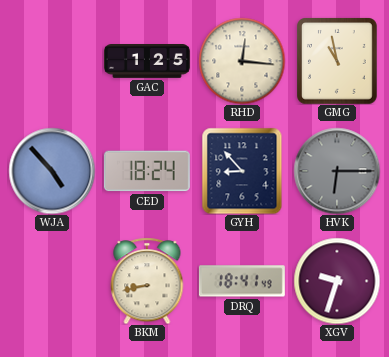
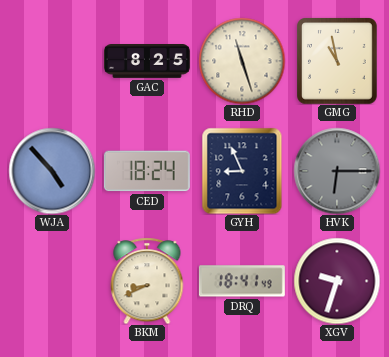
GAC: 1:25 -> 8:25
RHD: 12:16 -> 11:27
GYH: 8:53 -> 8:56
BKM: 8:43 -> 8:41
